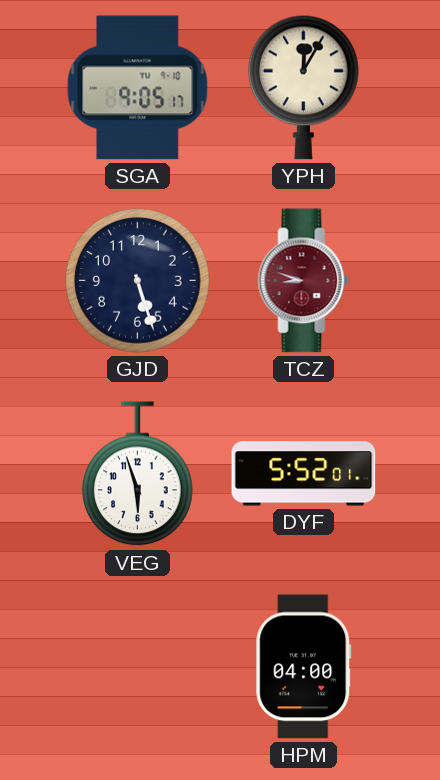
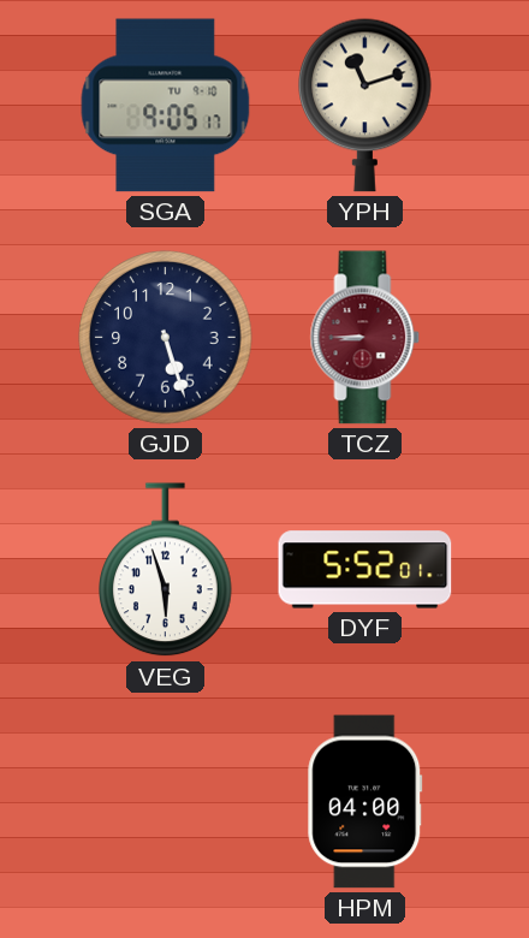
YPH: 12:05 -> 11:12
TCZ: 8:48 -> 8:45
